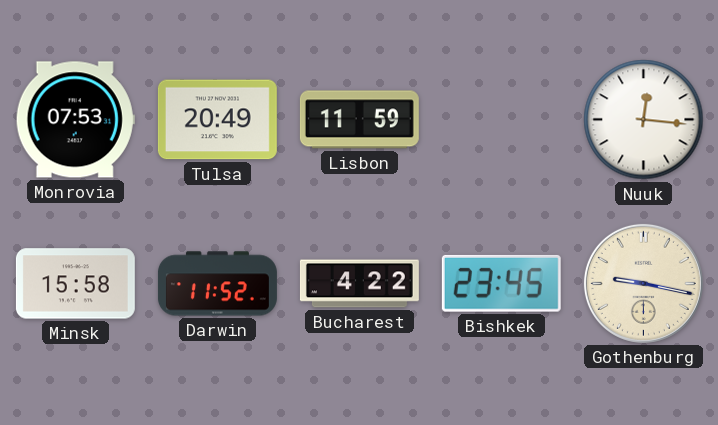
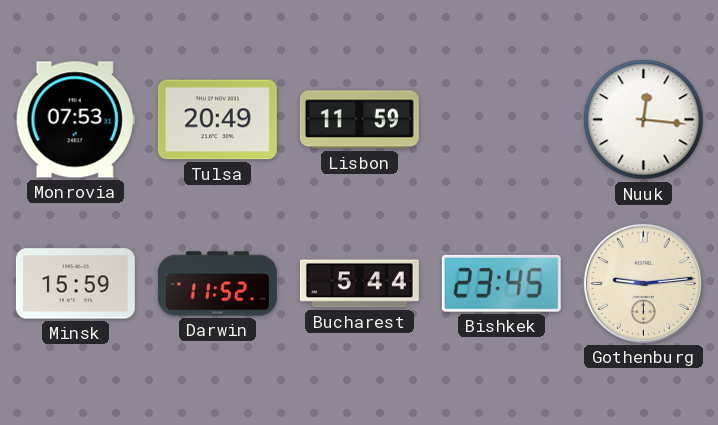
Minsk: 15:58 -> 15:59
Bucharest: 4:22 -> 5:44
Gothenburg: 9:17 -> 9:14
